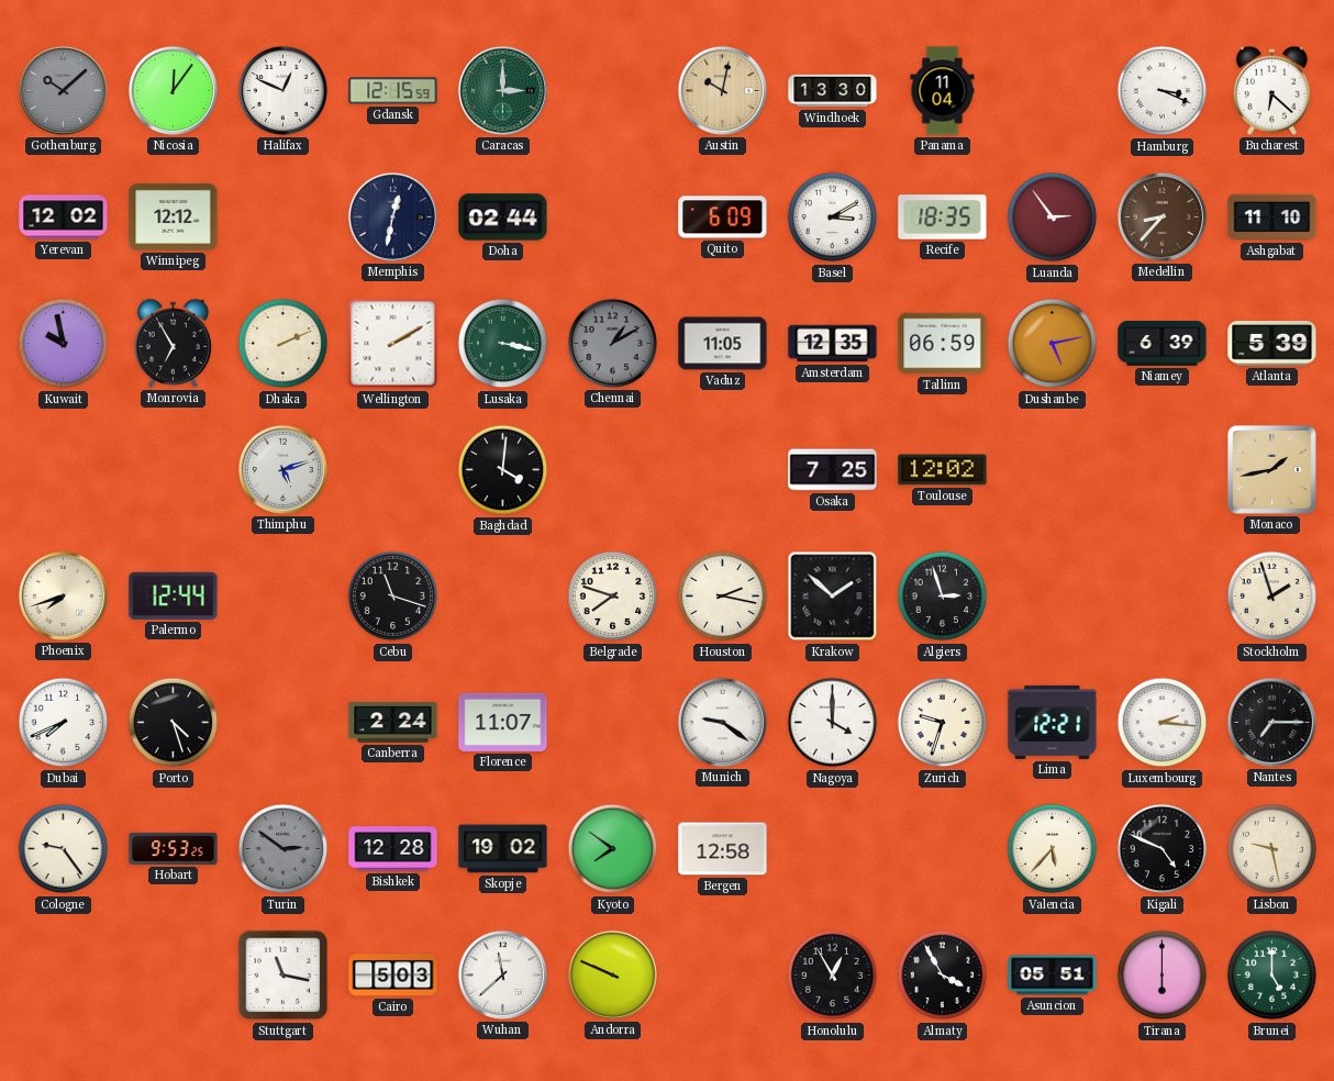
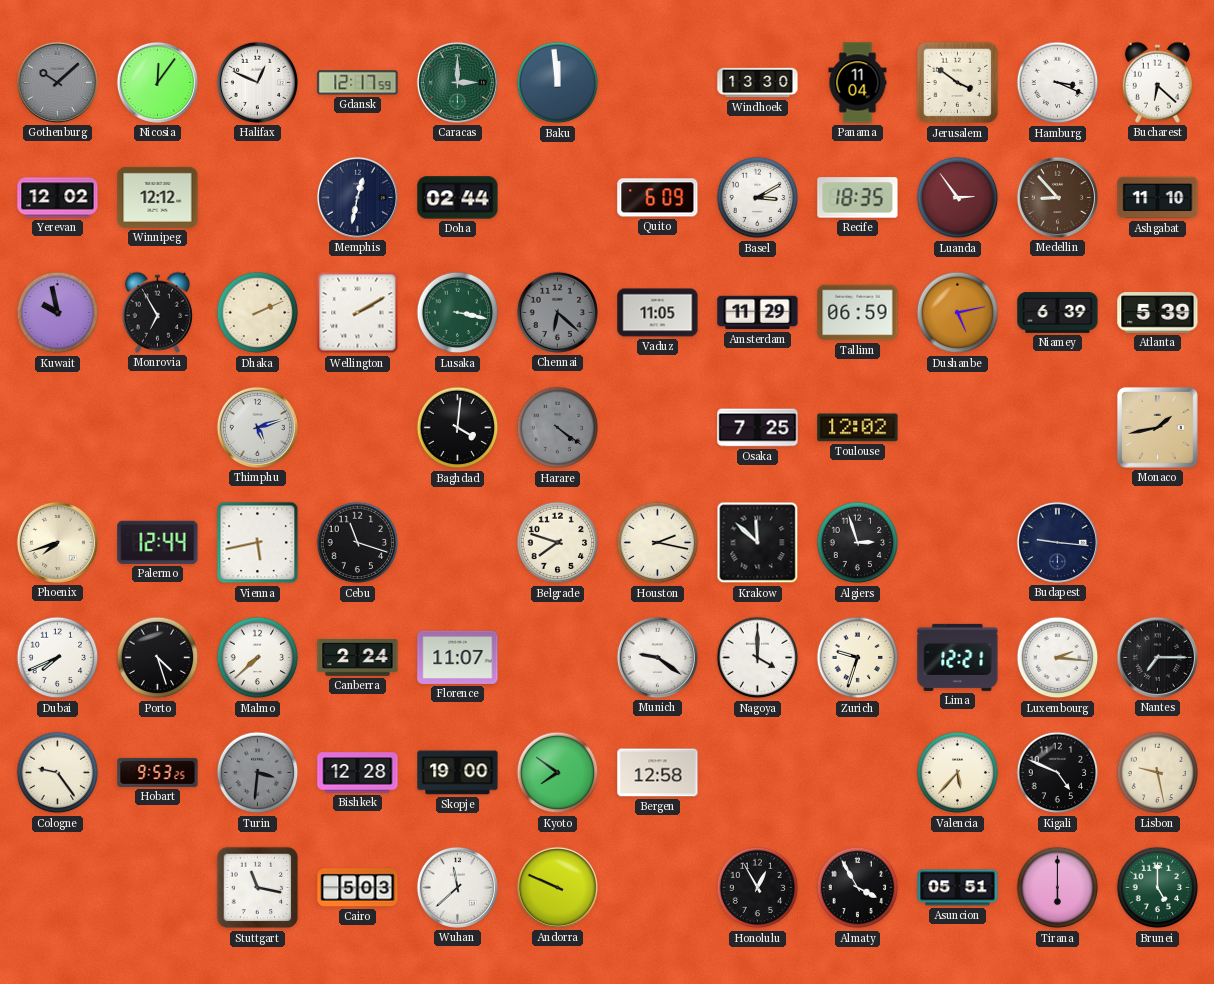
Gdansk: 12:15 -> 12:17
Baku: none -> 11:59
Austin: 10:02 -> none
Jerusalem: none -> 3:51
Medellin: 8:37 -> 8:53
Chennai: 1:10 -> 6:22
Amsterdam: 12:35 -> 11:29
Harare: none -> 4:21
Vienna: none -> 5:43
Krakow: 1:52 -> 11:52
Budapest: none -> 9:16
Stockholm: 1:57 -> none
Malmo: none -> 7:38
Turin: 2:51 -> 3:31
Skopje: 19:02 -> 19:00
